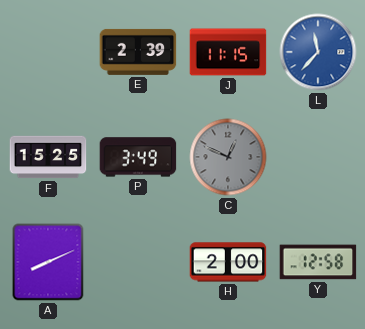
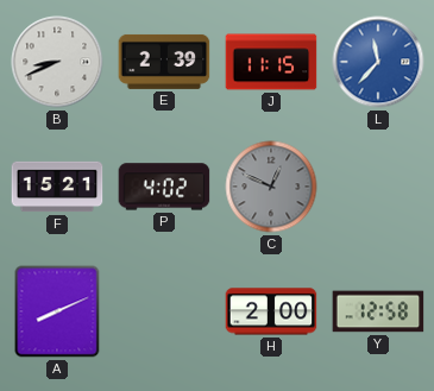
B: none -> 8:41
F: 15:25 -> 15:21
P: 3:49 -> 4:02
